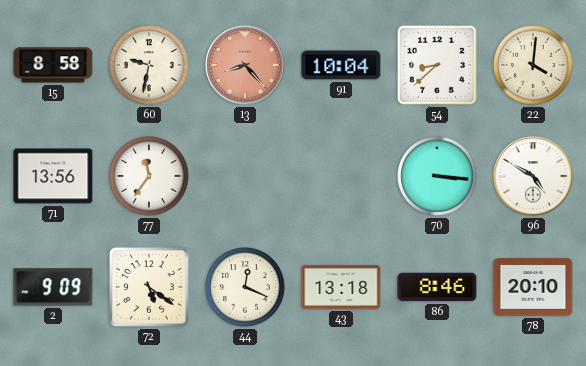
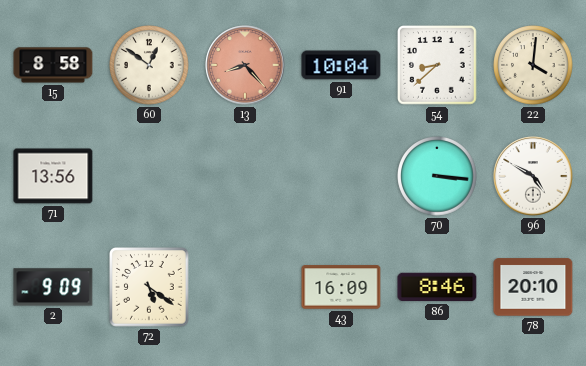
60: 9:32 -> 12:51
77: 11:36 -> none
44: 12:19 -> none
43: 13:18 -> 16:09
